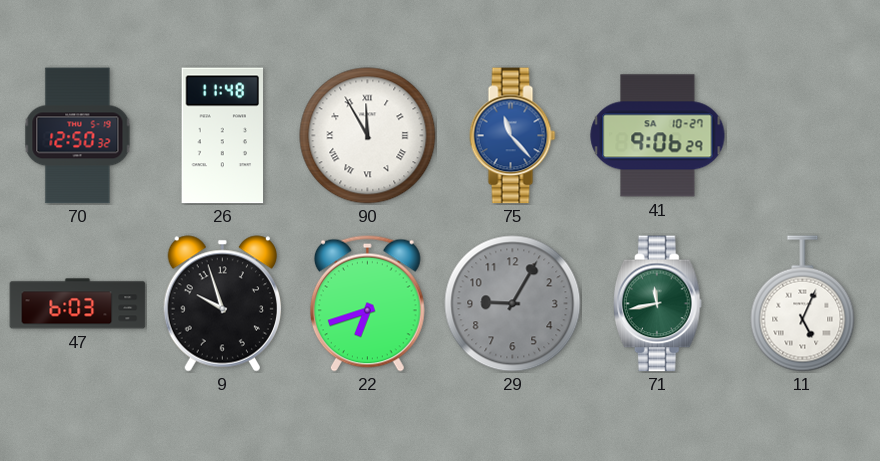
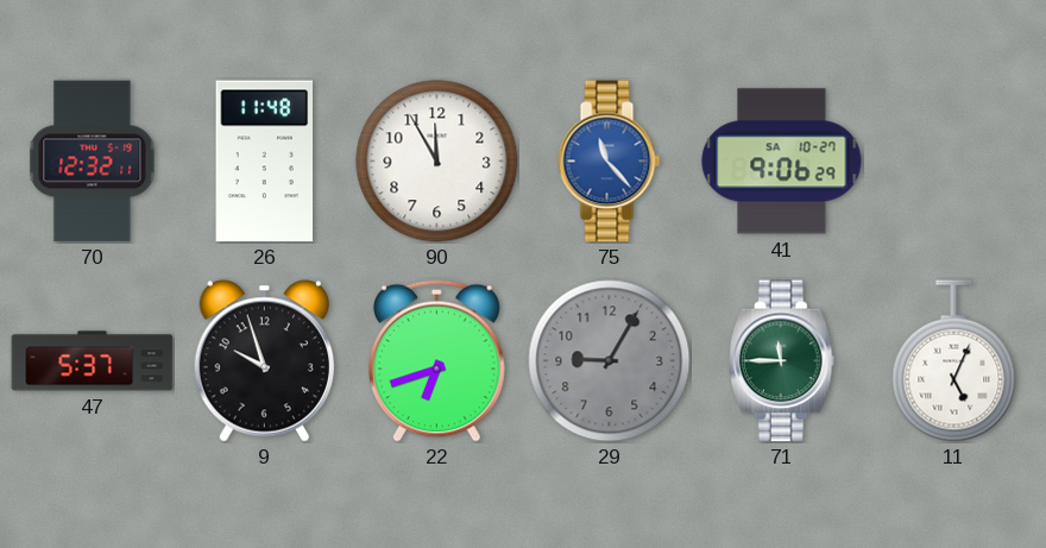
70: 12:50 -> 12:32
90 numerals: Roman -> Arabic
47: 6:03 -> 5:37
71: 11:43 -> 11:45
